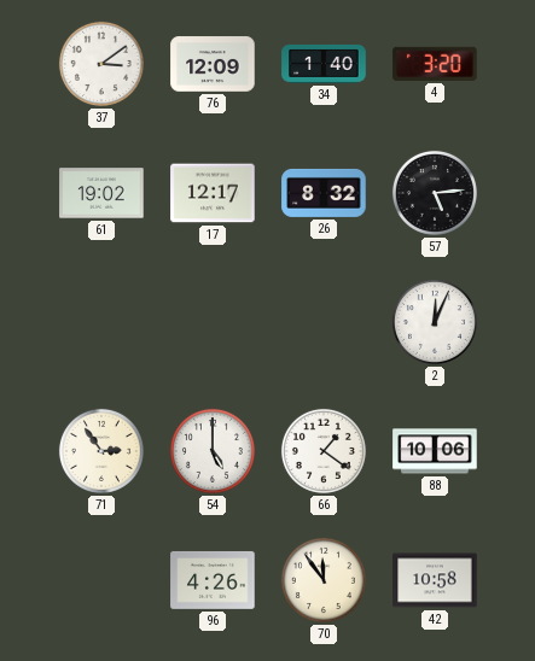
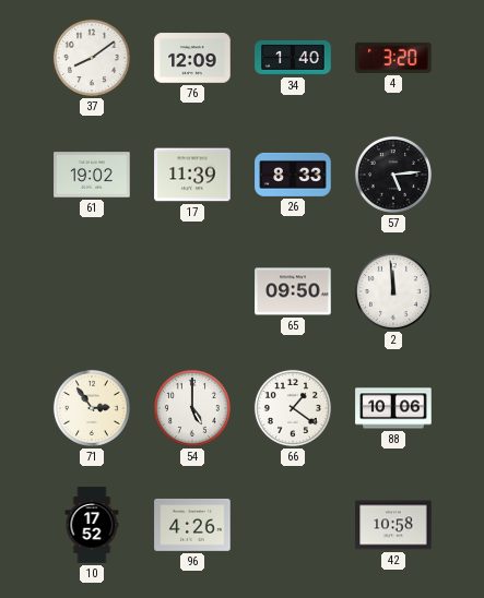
37: 3:09 -> 8:09
17: 12:17 -> 11:39
26: 8:32 -> 8:33
65: none -> 09:50
2: 12:04 -> 11:59
10: none -> 17:52
70: 11:54 -> none
